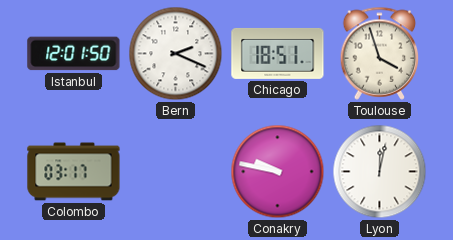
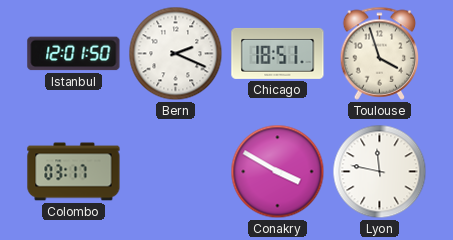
Conakry: 9:47 -> 3:50
Lyon: 12:02 -> 11:47
